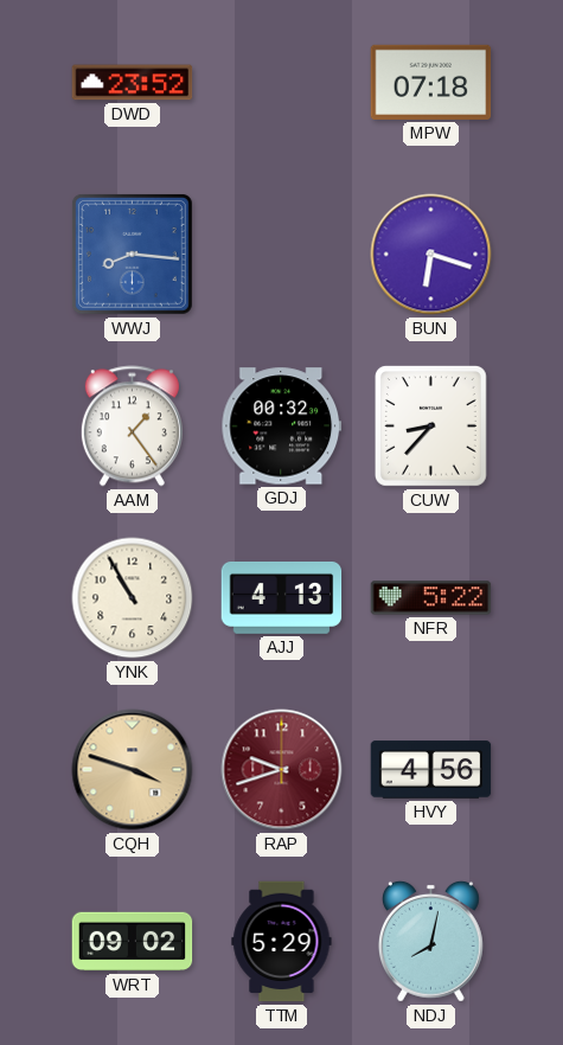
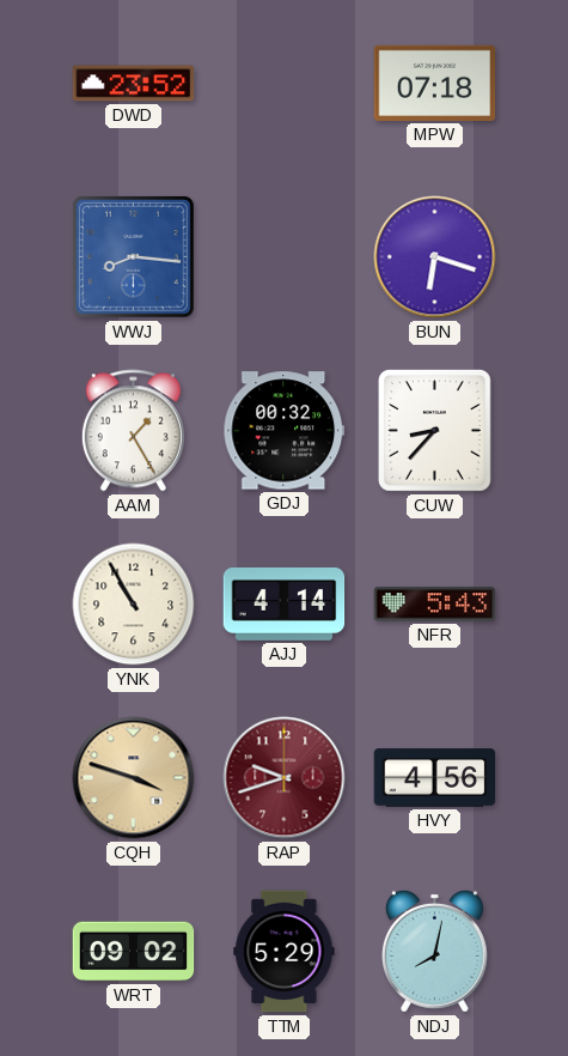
AAM: 1:24 -> 1:25
AJJ: 4:13 -> 4:14
NFR: 5:22 -> 5:43
